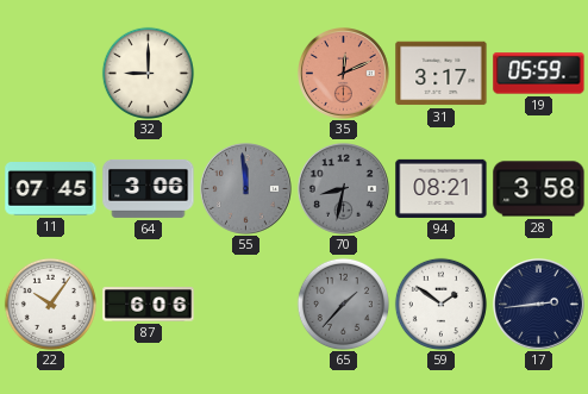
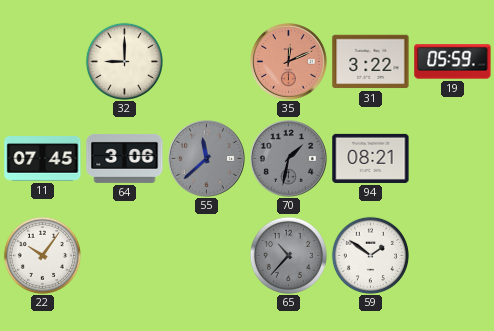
31: 3:17 -> 3:22
55: 11:59 -> 11:38
70: 8:32 -> 1:32
28: 3:58 -> none
87: 6:06 -> none
65: 1:37 -> 10:37
17: 2:44 -> none
